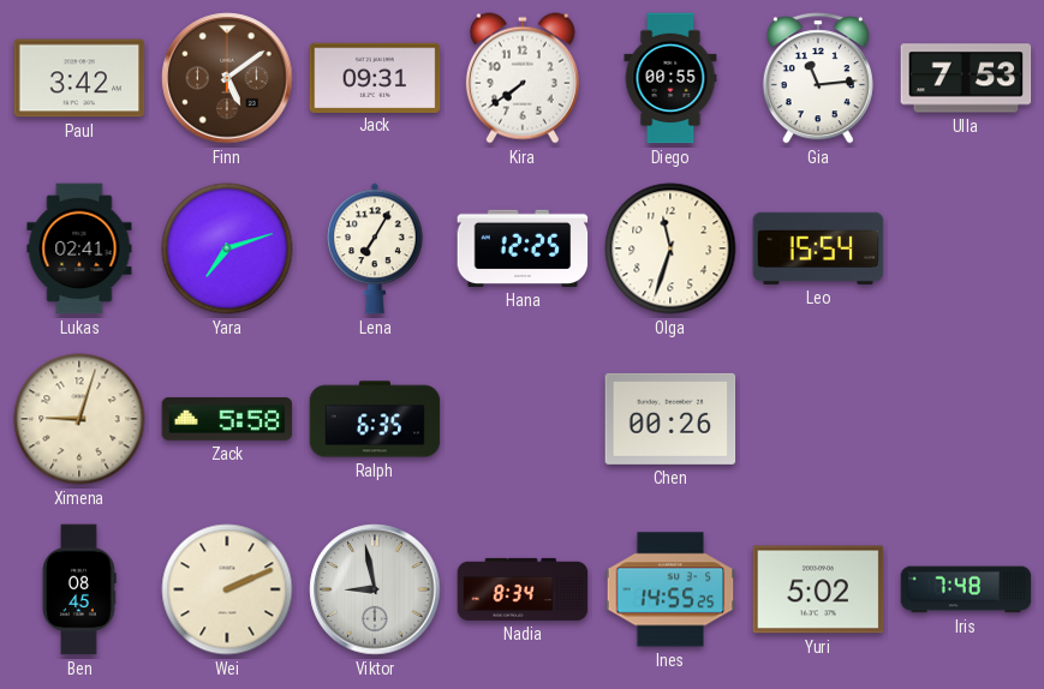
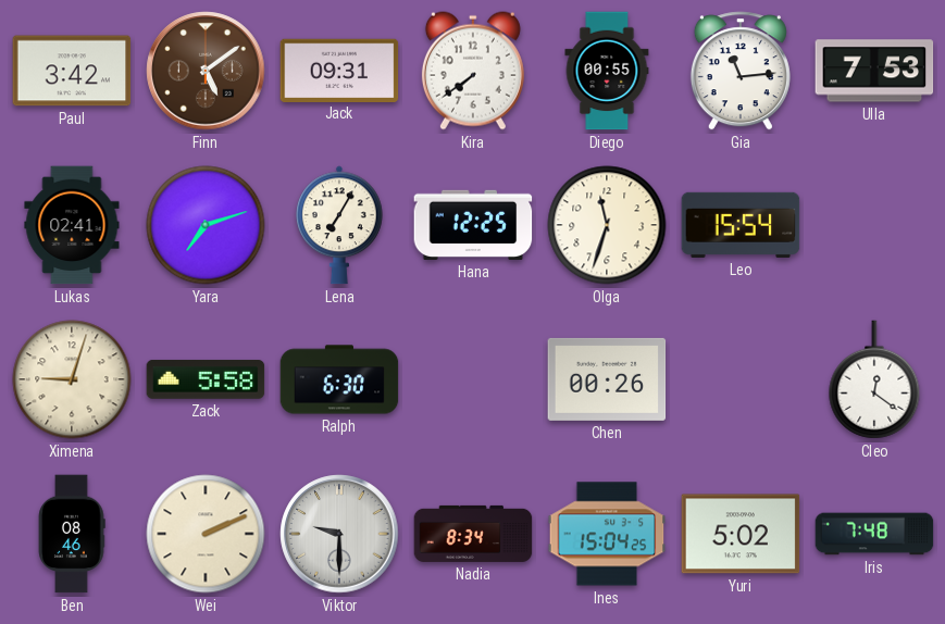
Ralph: 6:35 -> 6:30
Cleo: none -> 12:21
Ben: 08:45 -> 08:46
Viktor: 8:58 -> 9:30
Ines: 14:55 -> 15:04
